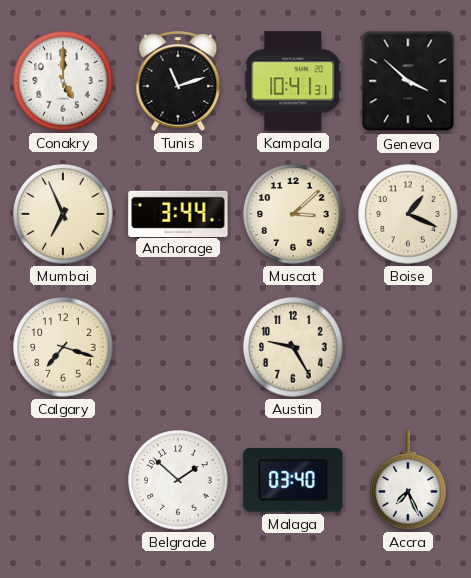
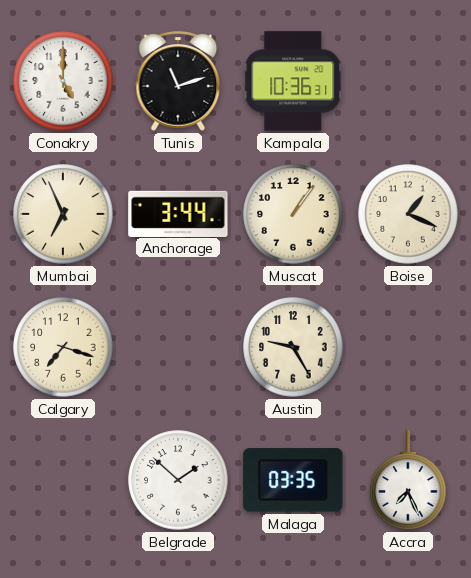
Kampala: 10:41 -> 10:36
Geneva: 3:52 -> none
Muscat: 3:08 -> 1:06
Malaga: 03:40 -> 03:35
